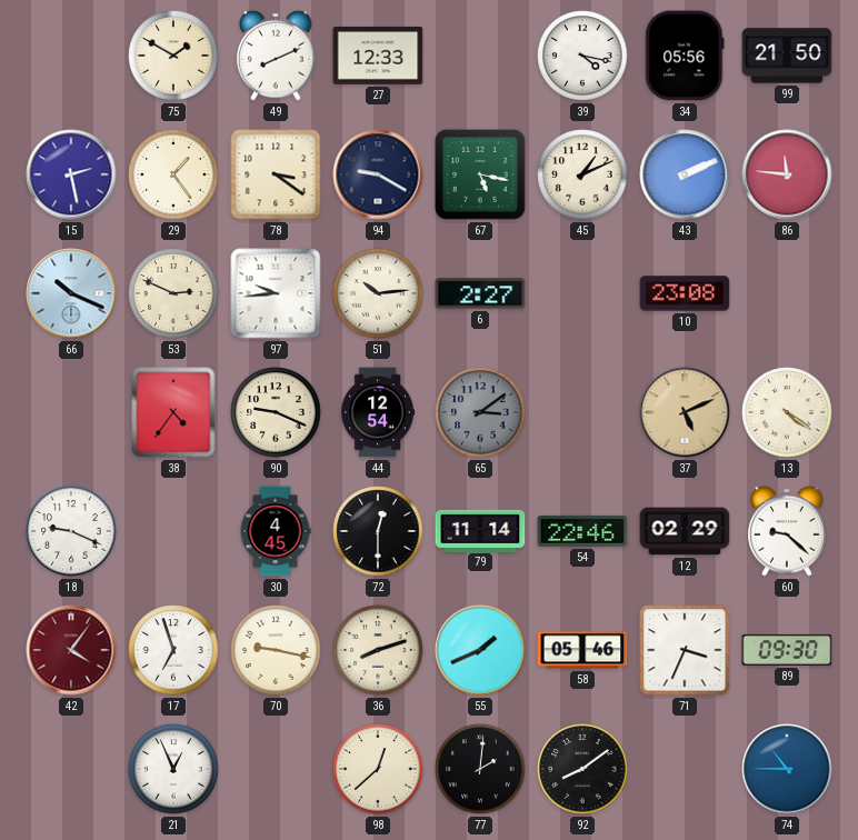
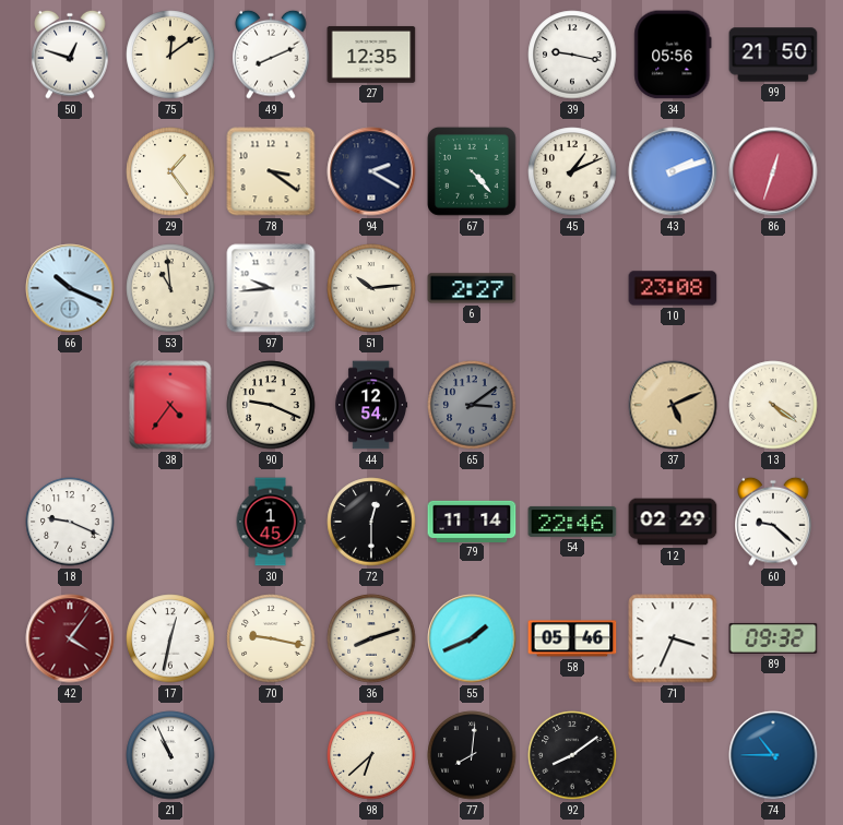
50: none -> 12:48
75: 1:50 -> 12:09
27: 12:33 -> 12:35
39: 4:17 -> 9:17
15: 2:28 -> none
94: 9:20 -> 2:20
67: 5:17 -> 4:23
43: 2:11 -> 2:12
86: 11:46 -> 12:33
53: 2:49 -> 10:59
30: 4:45 -> 1:45
17: 6:57 -> 12:32
89: 09:30 -> 09:32
21: 12:56 -> 10:56
98: 12:38 -> 6:38
77: 2:01 -> 8:01
